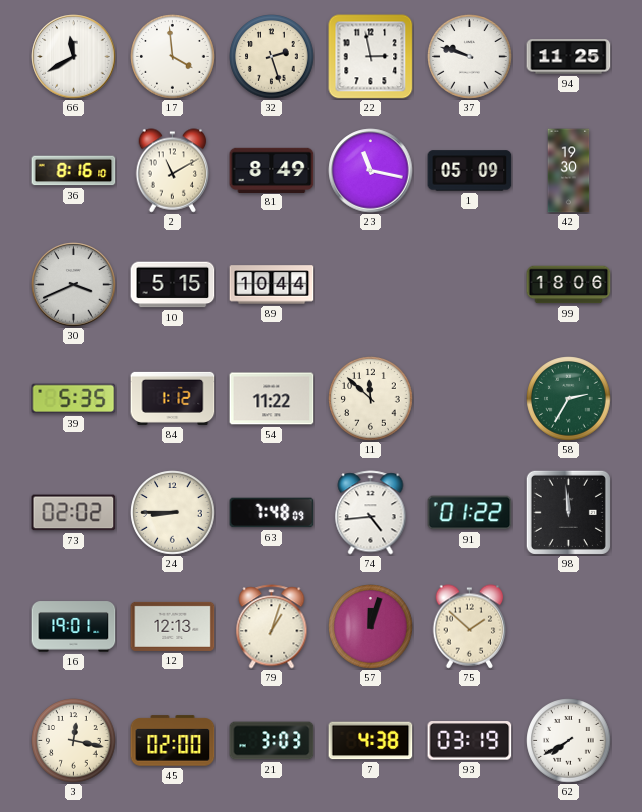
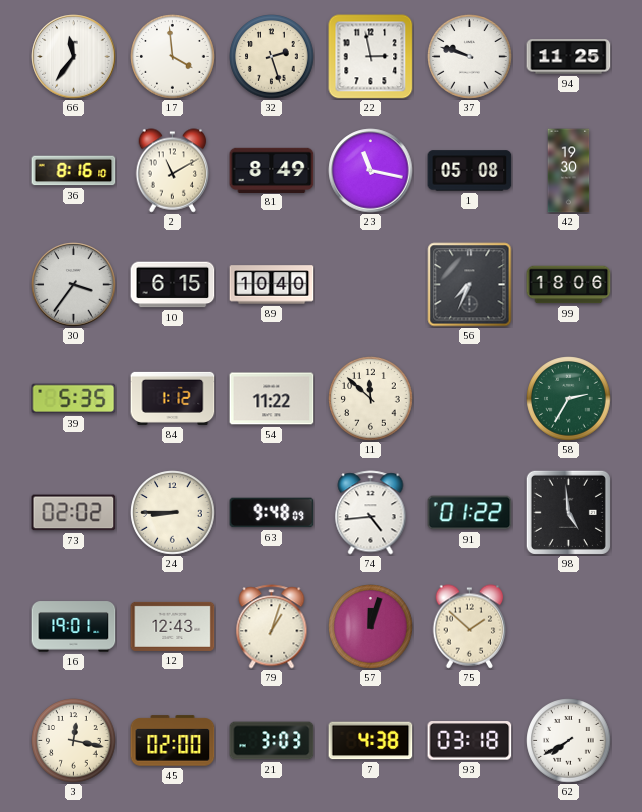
66: 11:40 -> 11:36
1: 05:09 -> 05:08
30: 3:41 -> 3:36
10: 5:15 -> 6:15
89: 10:44 -> 10:40
56: none -> 7:34
63: 7:48 -> 9:48
98: 11:59 -> 4:59
12: 12:13 -> 12:43
93: 03:19 -> 03:18
